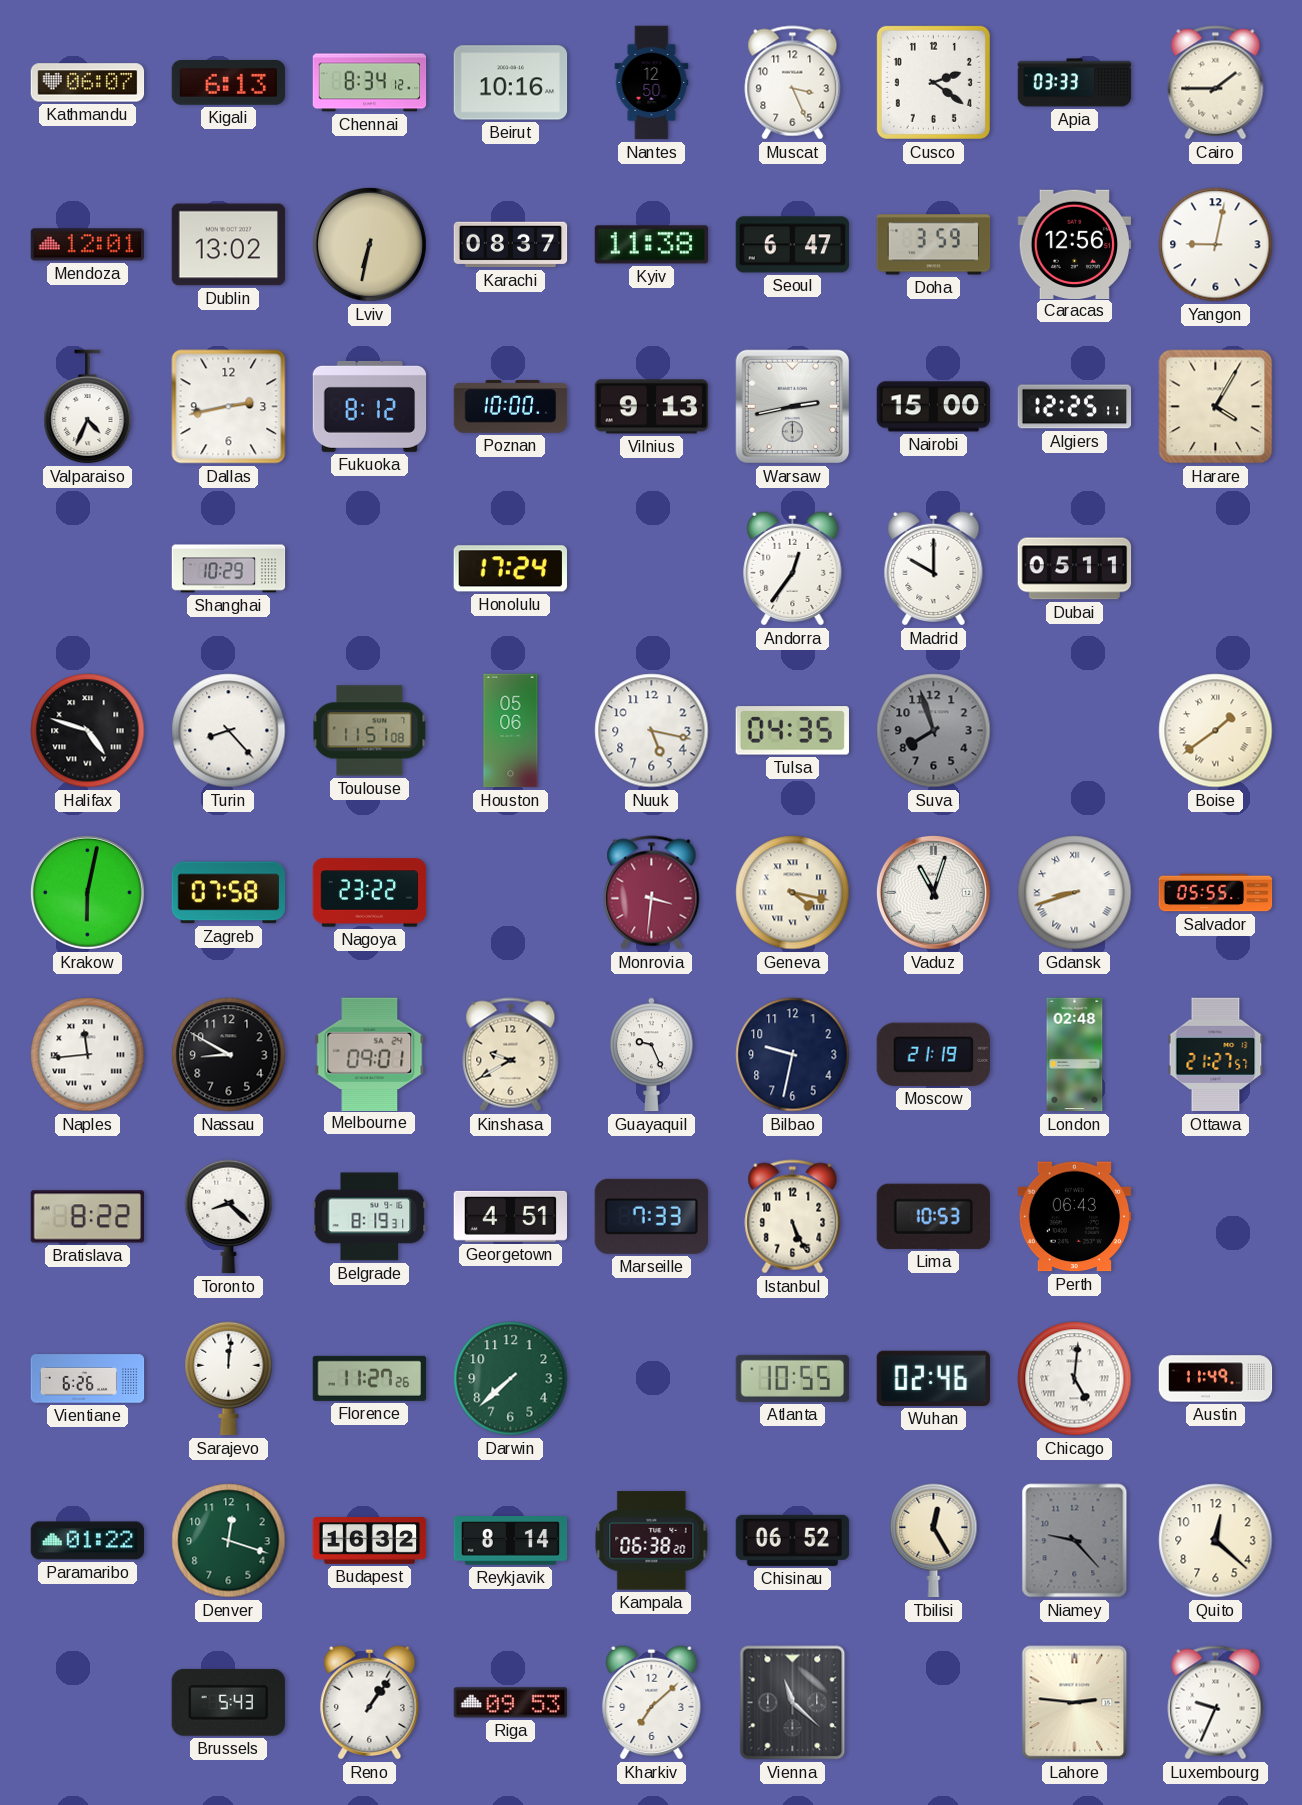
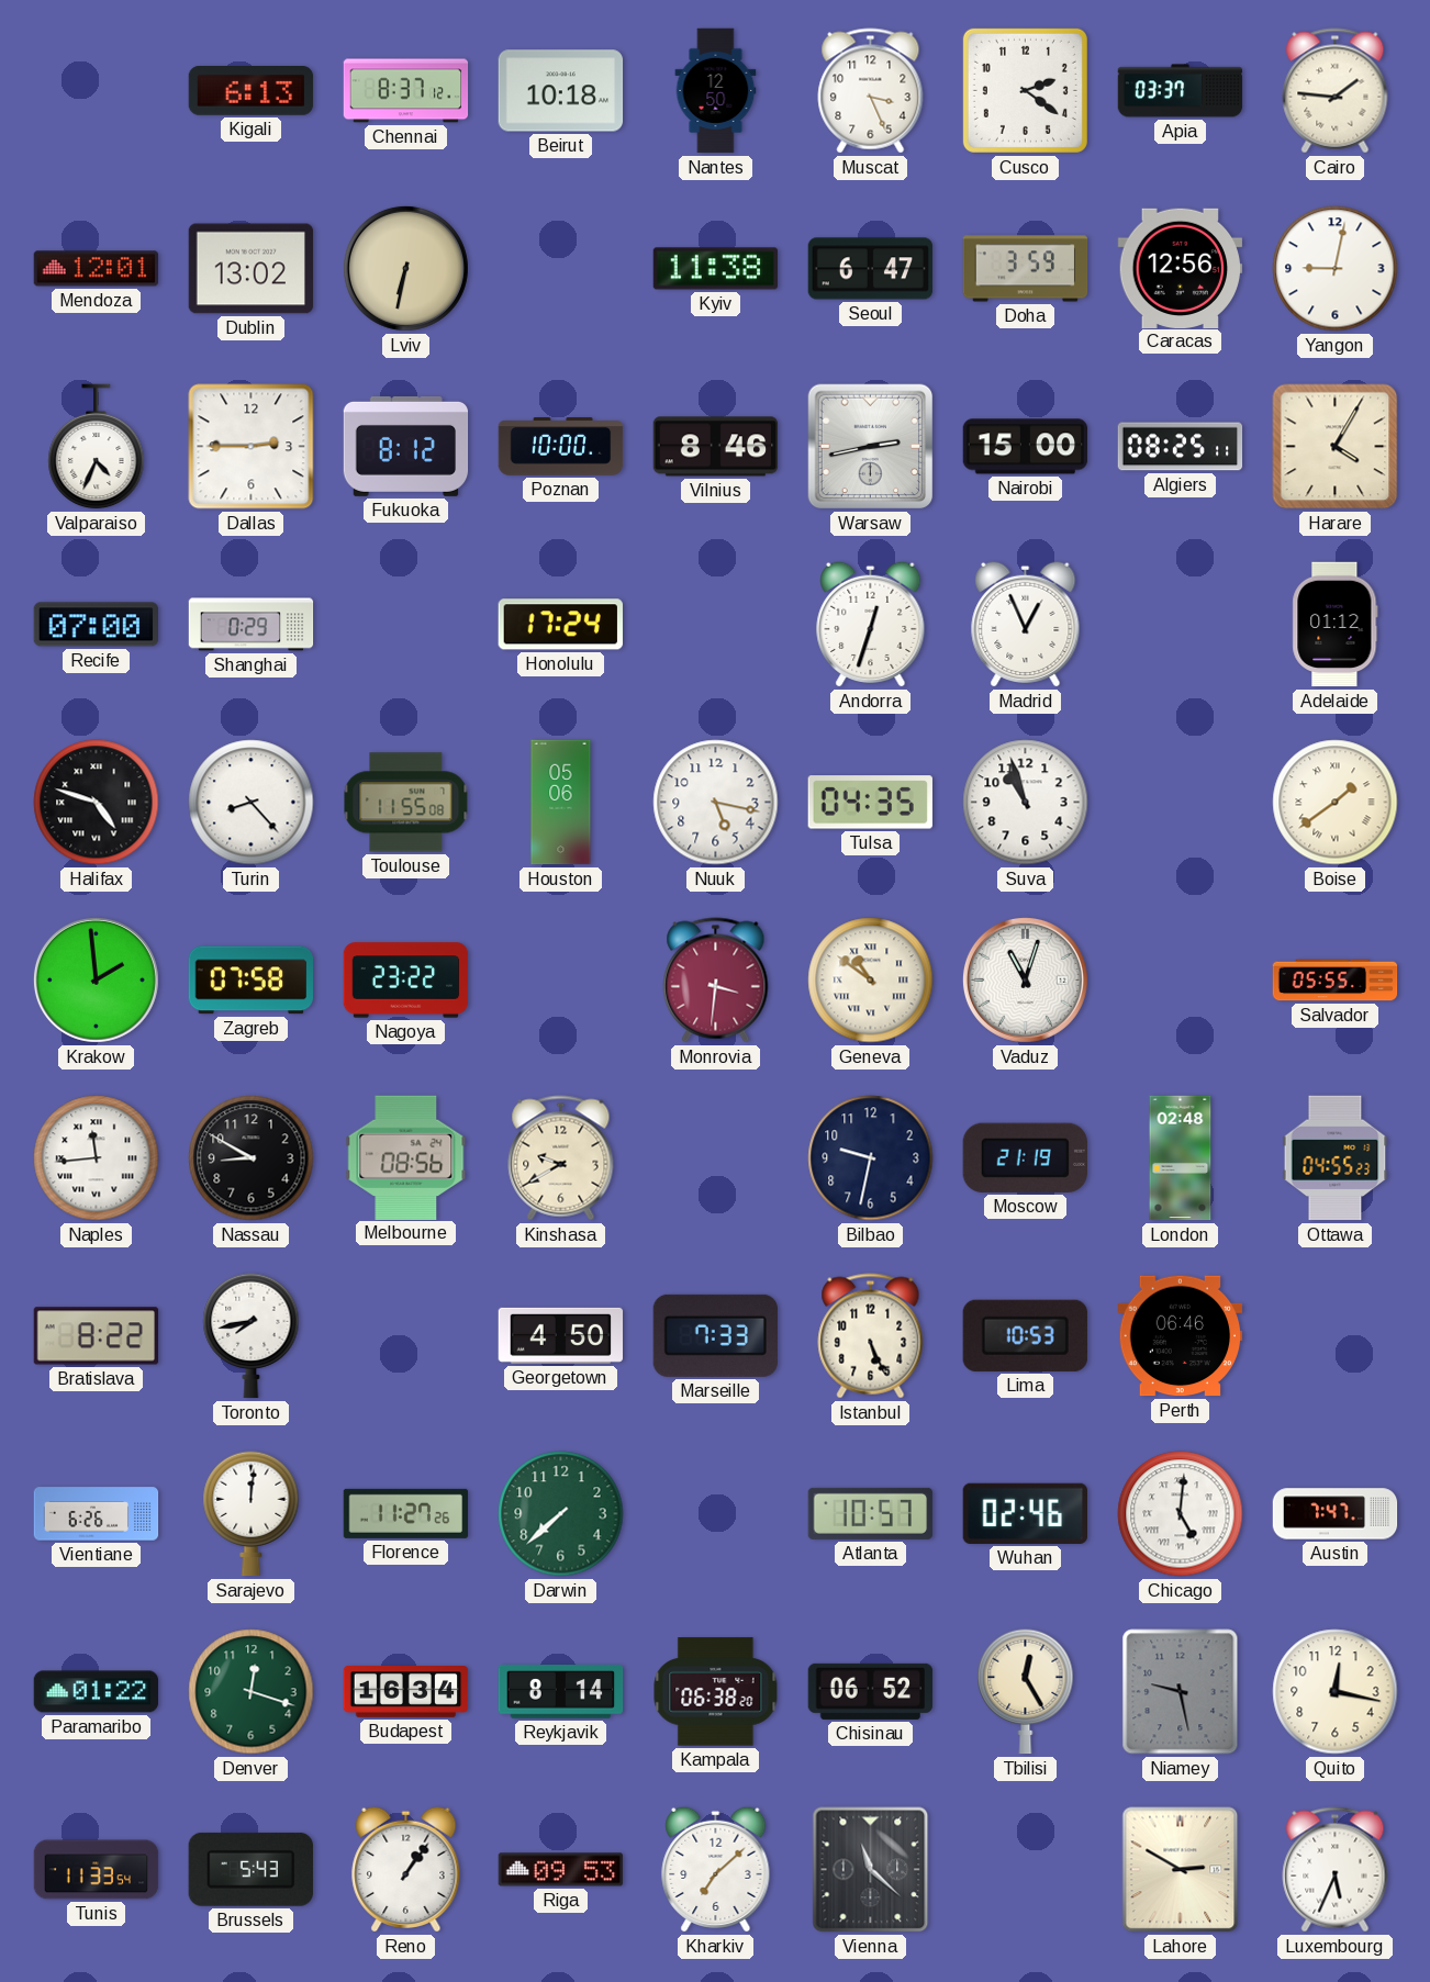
Kathmandu: 06:07 -> none
Chennai: 8:34 -> 8:37
Beirut: 10:16 -> 10:18
Apia: 03:33 -> 03:37
Cairo: 1:45 -> 1:46
Karachi: 08:37 -> none
Dallas: 2:43 -> 2:45
Vilnius: 9:13 -> 8:46
Algiers: 12:25 -> 08:25
Recife: none -> 07:00
Shanghai: 10:29 -> 0:29
Andorra: 12:36 -> 12:33
Madrid: 10:00 -> 12:56
Dubai: 05:11 -> none
Adelaide: none -> 01:12
Toulouse: 11:51 -> 11:55
Suva: 7:57 -> 10:57
Suva dial: grey -> white
Krakow: 6:02 -> 1:59
Geneva: 4:17 -> 10:51
Gdansk: 8:42 -> none
Melbourne: 09:01 -> 08:56
Guayaquil: 9:26 -> none
Ottawa: 21:27 -> 04:55
Toronto: 8:22 -> 7:43
Belgrade: 8:19 -> none
Georgetown: 4:51 -> 4:50
Perth: 06:43 -> 06:46
Atlanta: 10:55 -> 10:57
Austin: 11:49 -> 7:47
Budapest: 16:32 -> 16:34
Niamey: 9:23 -> 9:28
Quito: 12:22 -> 12:17
Tunis: none -> 11:33
Lahore: 2:46 -> 2:50
Luxembourg: 9:34 -> 5:34
